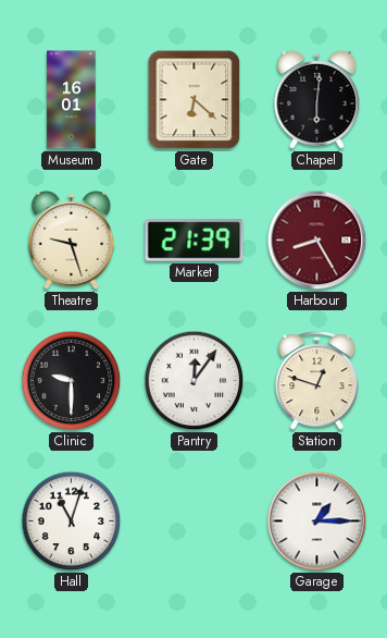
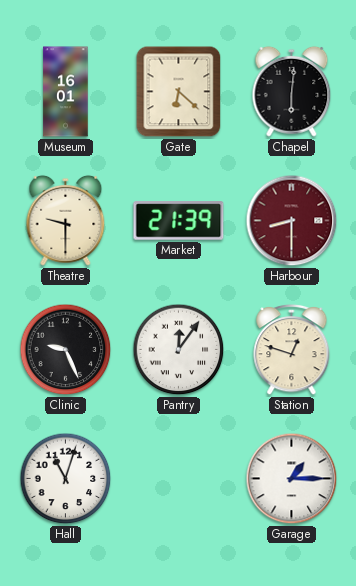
Theatre: 9:27 -> 9:30
Harbour: 8:25 -> 8:30
Clinic: 9:30 -> 9:26
